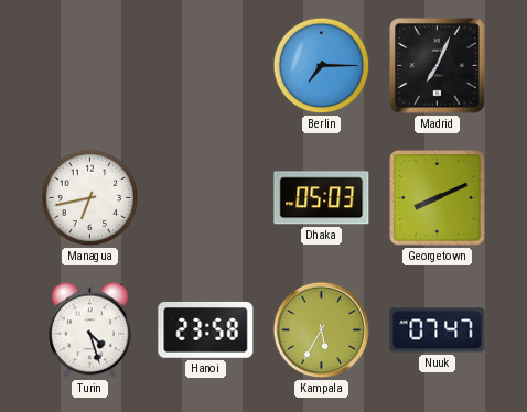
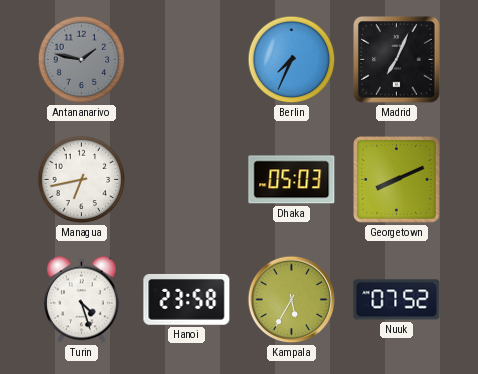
Antananarivo: none -> 1:47
Berlin: 7:15 -> 7:34
Nuuk: 07:47 -> 07:52
